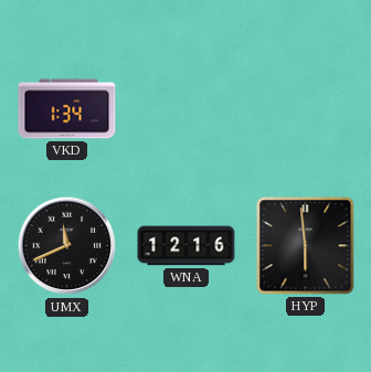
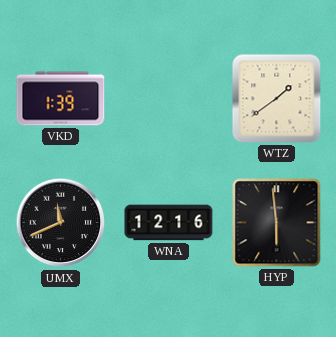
VKD: 1:34 -> 1:39
WTZ: none -> 1:39
